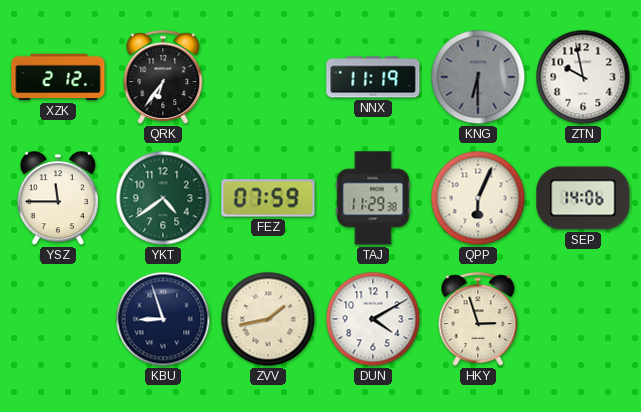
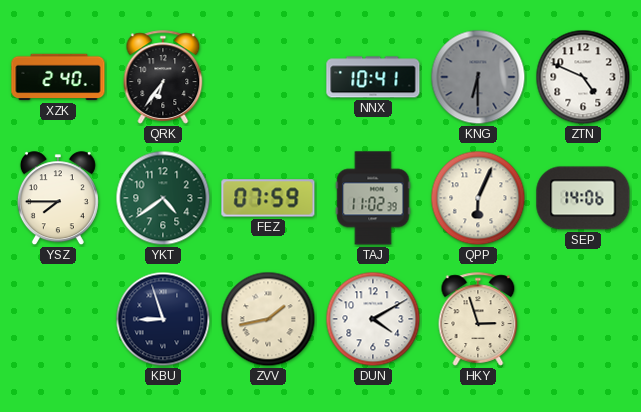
XZK: 2:12 -> 2:40
NNX: 11:19 -> 10:41
ZTN: 9:58 -> 4:49
YSZ: 11:45 -> 7:45
TAJ: 11:29 -> 11:02
